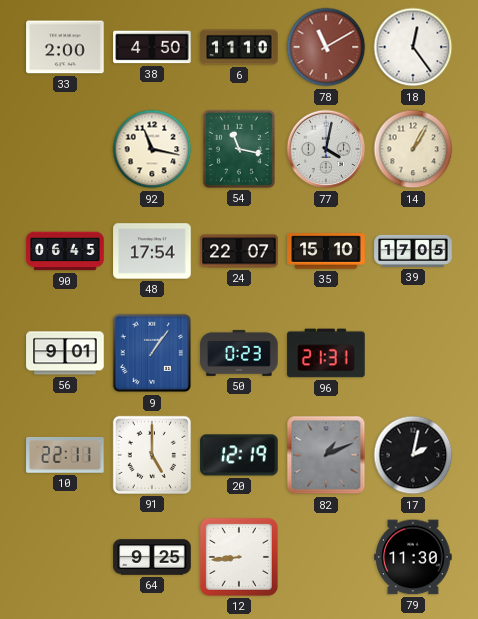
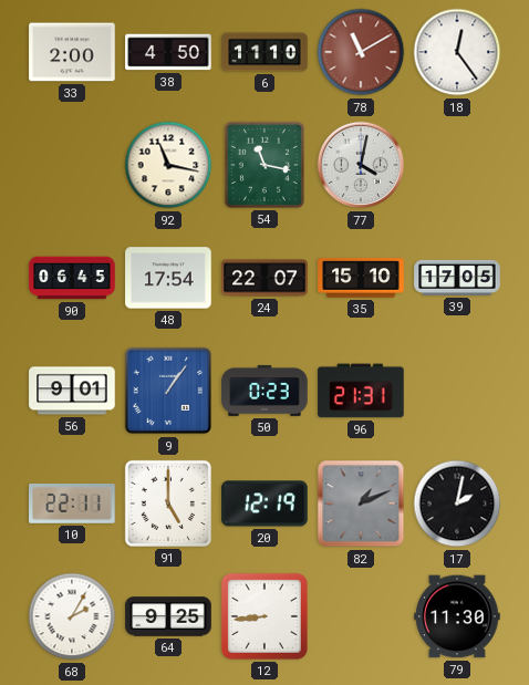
14: 1:05 -> none
68: none -> 2:05
